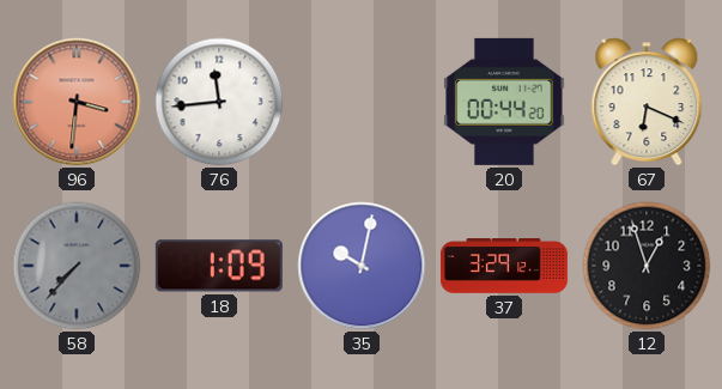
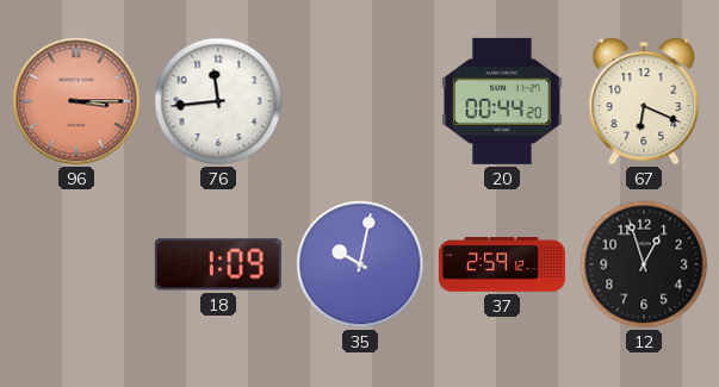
96: 3:31 -> 3:15
58: 7:37 -> none
37: 3:29 -> 2:59
